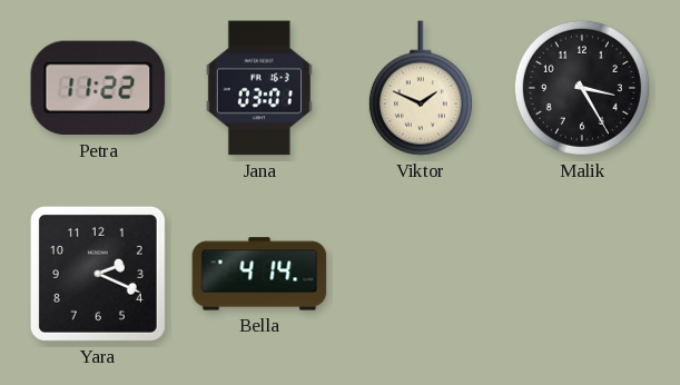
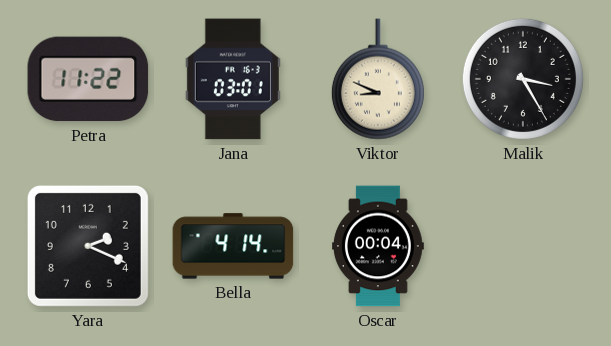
Viktor: 1:49 -> 8:49
Oscar: none -> 00:04
